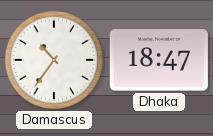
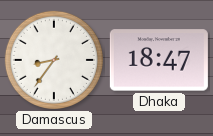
Damascus: 10:36 -> 8:36
